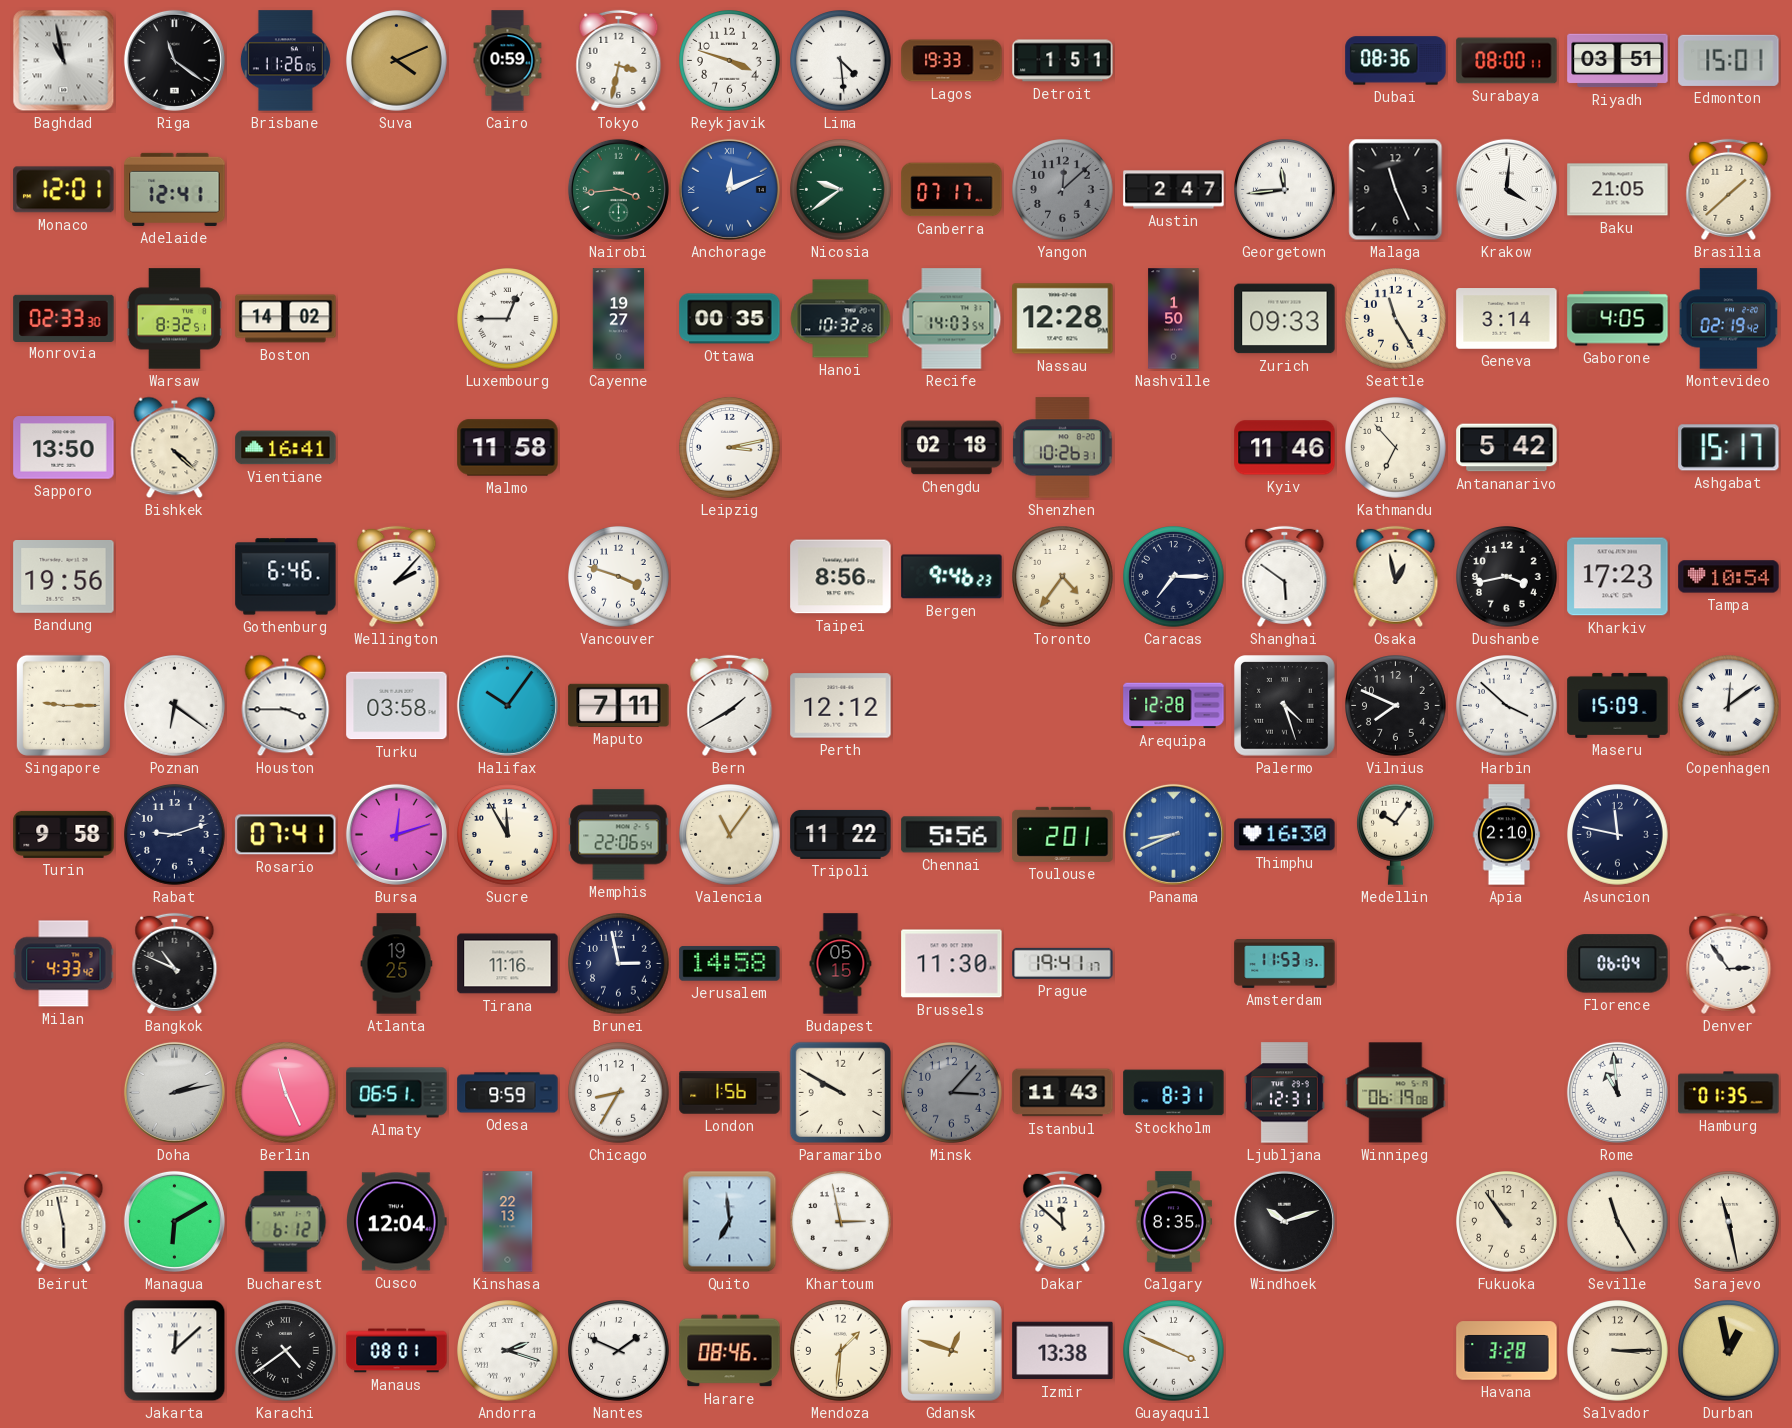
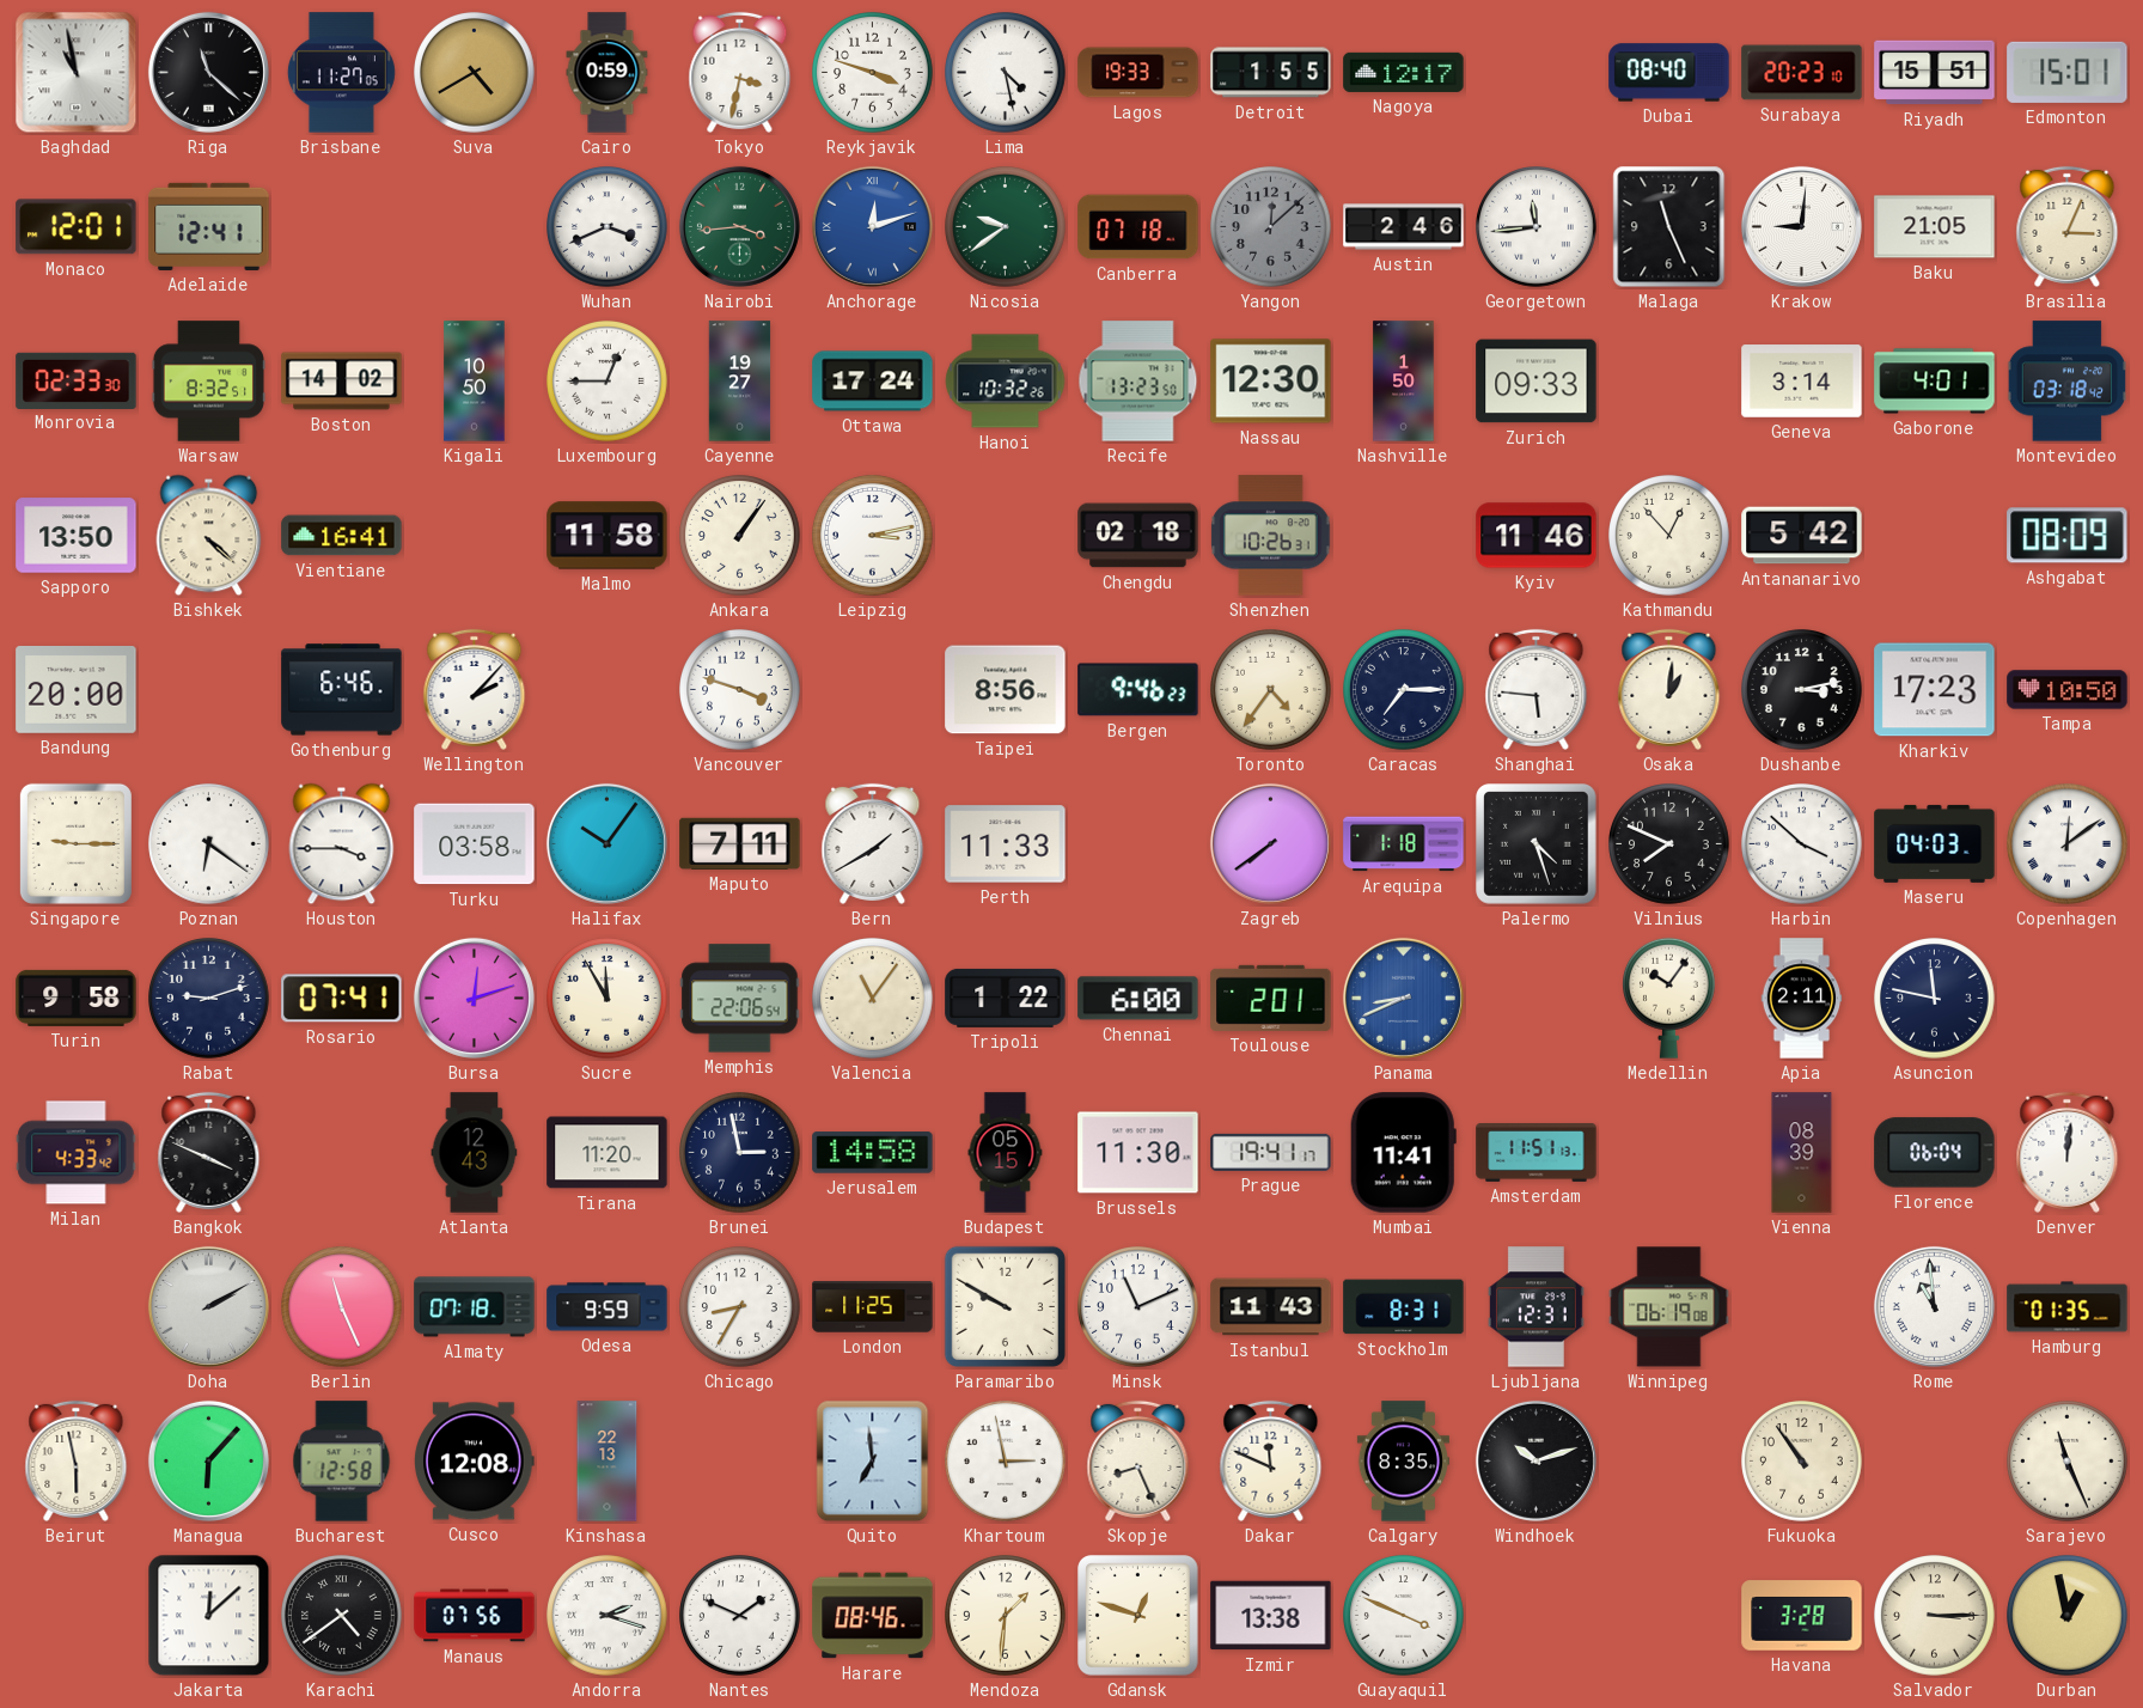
Riga: 11:21 -> 11:22
Brisbane: 11:26 -> 11:27
Suva: 4:11 -> 4:40
Lima: 4:29 -> 4:28
Detroit: 1:51 -> 1:55
Nagoya: none -> 12:17
Dubai: 08:36 -> 08:40
Surabaya: 08:00 -> 20:23
Riyadh: 03:51 -> 15:51
Wuhan: none -> 3:41
Anchorage: 12:11 -> 12:12
Canberra: 07:17 -> 07:18
Austin: 2:47 -> 2:46
Krakow: 4:01 -> 9:01
Brasilia: 1:38 -> 3:04
Kigali: none -> 10:50
Ottawa: 00:35 -> 17:24
Recife: 14:03 -> 13:23
Nassau: 12:28 -> 12:30
Seattle: 11:25 -> none
Gaborone: 4:05 -> 4:01
Montevideo: 02:19 -> 03:18
Ankara: none -> 1:06
Kathmandu: 6:53 -> 12:53
Ashgabat: 15:17 -> 08:09
Bandung: 19:56 -> 20:00
Shanghai: 5:51 -> 5:46
Osaka: 12:58 -> 1:01
Dushanbe: 3:43 -> 3:13
Tampa: 10:54 -> 10:50
Perth: 12:12 -> 11:33
Zagreb: none -> 7:39
Arequipa: 12:28 -> 1:18
Maseru: 15:09 -> 04:03
Tripoli: 11:22 -> 1:22
Chennai: 5:56 -> 6:00
Thimphu: 16:30 -> none
Apia: 2:10 -> 2:11
Bangkok: 10:49 -> 3:49
Atlanta: 19:25 -> 12:43
Tirana: 11:16 -> 11:20
Mumbai: none -> 11:41
Amsterdam: 11:53 -> 11:51
Vienna: none -> 08:39
Denver: 2:54 -> 12:01
Doha: 2:13 -> 2:10
Almaty: 06:51 -> 07:18
London: 1:56 -> 11:25
Minsk: 3:07 -> 11:11
Minsk dial: grey -> white
Managua: 6:10 -> 6:07
Bucharest: 6:12 -> 12:58
Cusco: 12:04 -> 12:08
Skopje: none -> 8:26
Dakar: 11:52 -> 11:49
Seville: 11:25 -> none
Sarajevo: 11:28 -> 11:26
Manaus: 08:01 -> 07:56
